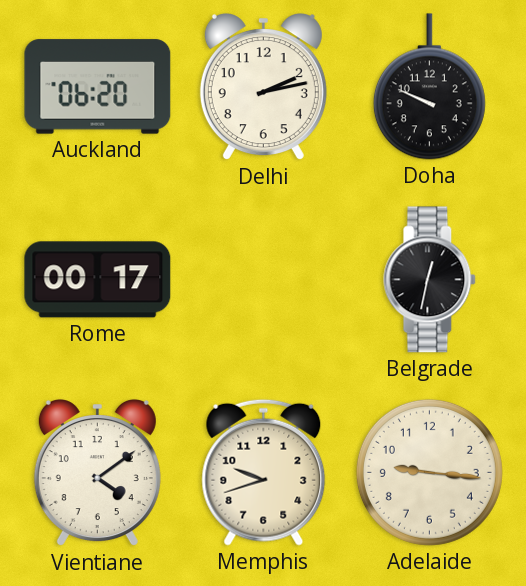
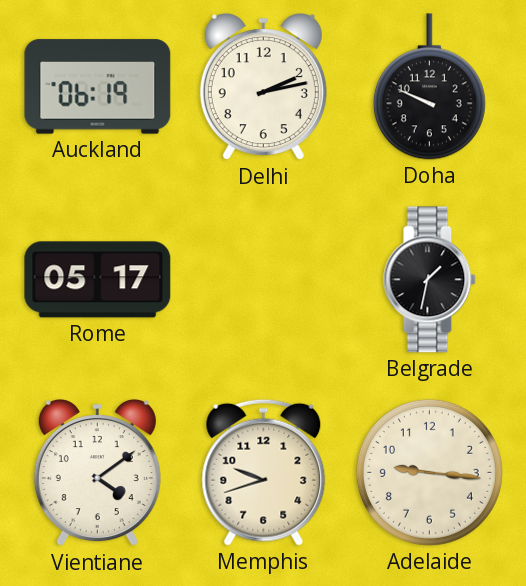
Auckland: 06:20 -> 06:19
Rome: 00:17 -> 05:17
Belgrade: 12:32 -> 1:32
